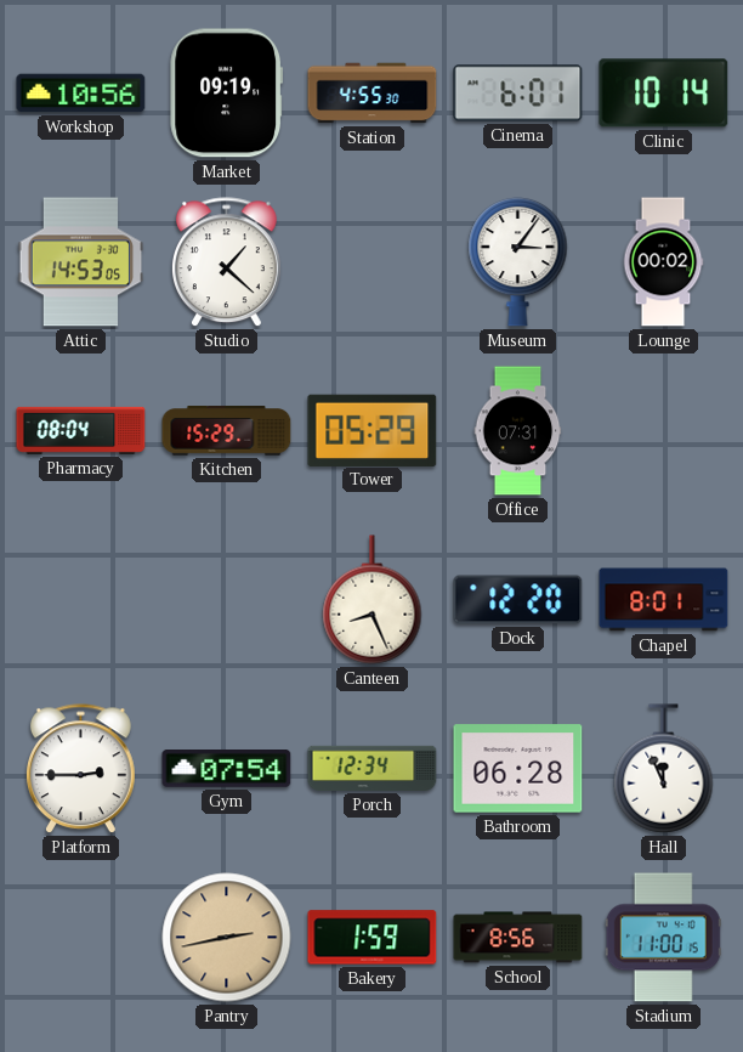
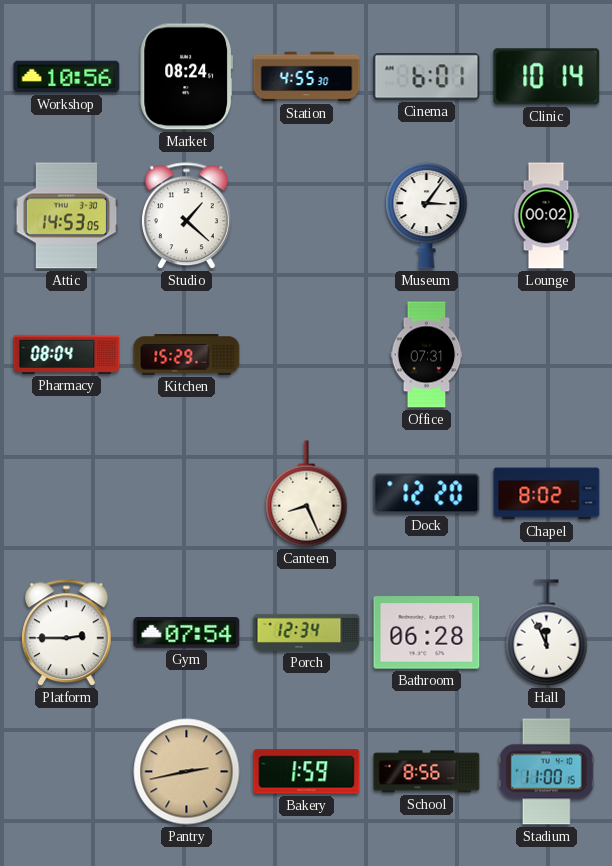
Market: 09:19 -> 08:24
Tower: 05:29 -> none
Chapel: 8:01 -> 8:02
